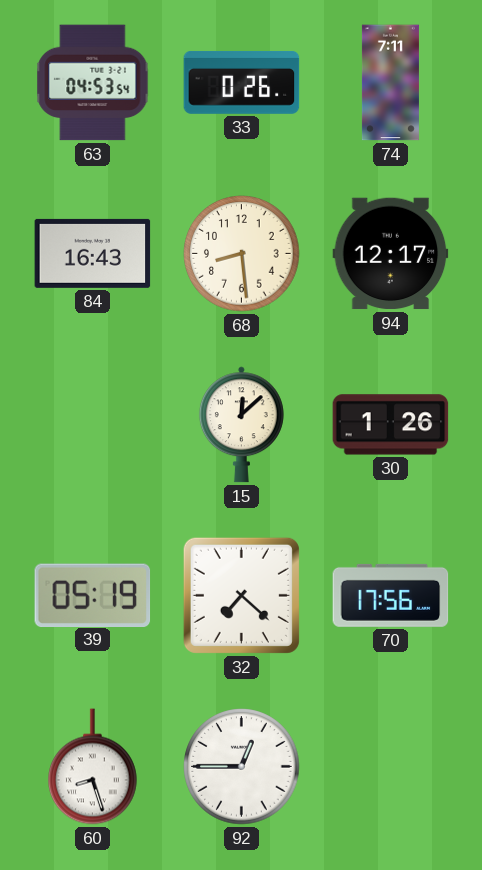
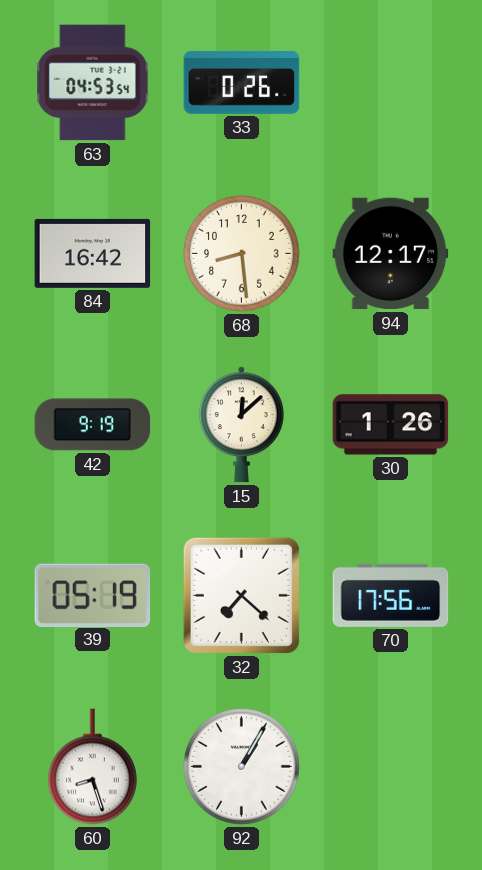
74: 7:11 -> none
84: 16:43 -> 16:42
42: none -> 9:19
92: 12:45 -> 1:05
